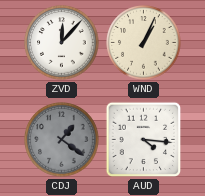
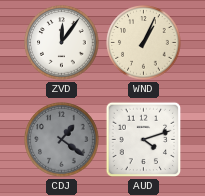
ZVD: 12:07 -> 12:06
AUD: 4:16 -> 4:12
